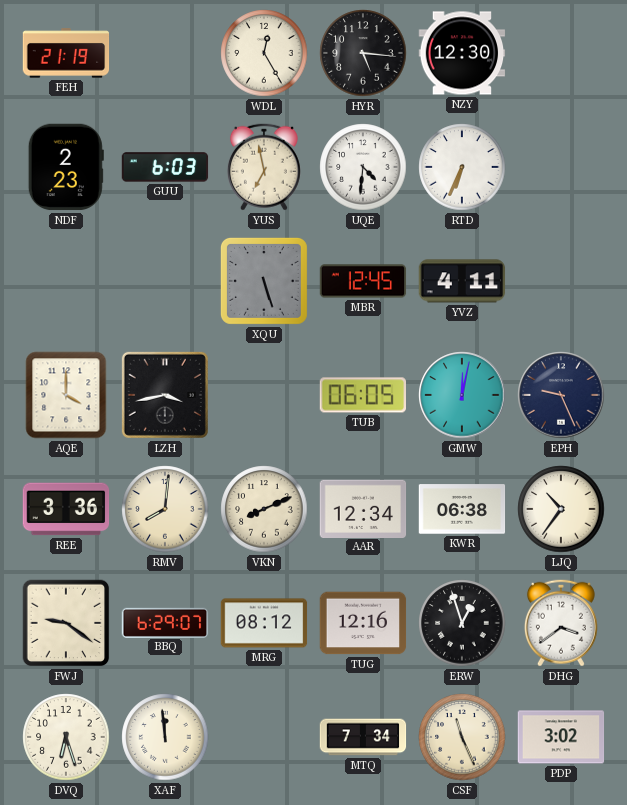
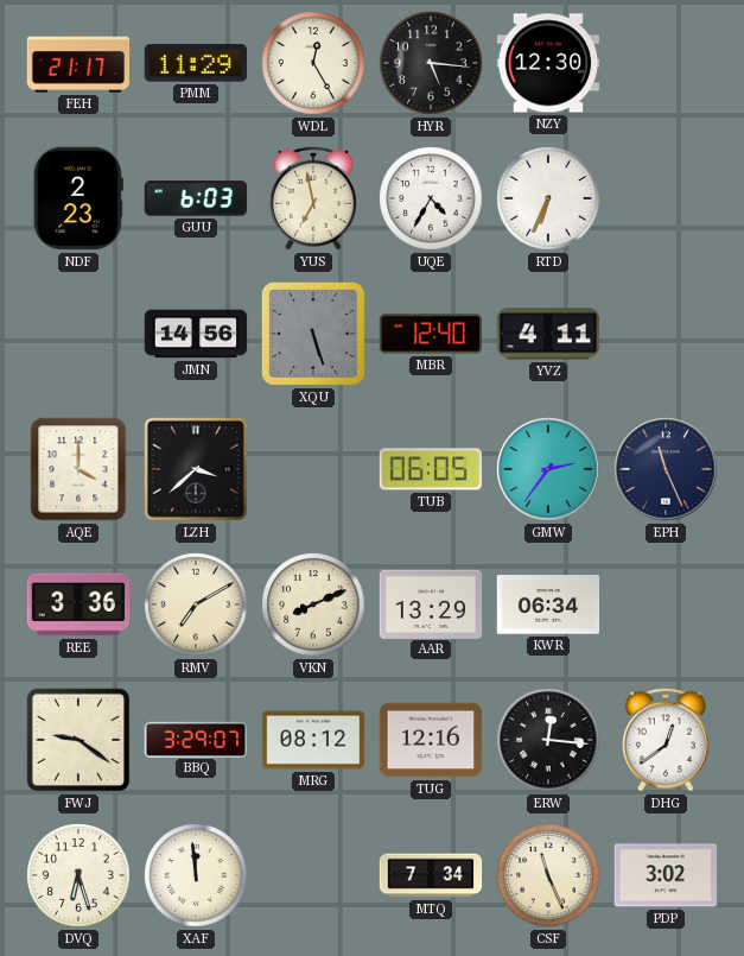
FEH: 21:19 -> 21:17
PMM: none -> 11:29
UQE: 4:31 -> 4:35
JMN: none -> 14:56
MBR: 12:45 -> 12:40
LZH: 3:43 -> 3:38
GMW: 12:02 -> 2:36
EPH: 9:26 -> 11:26
RMV: 8:01 -> 7:10
AAR: 12:34 -> 13:29
KWR: 06:38 -> 06:34
LJQ: 10:36 -> none
BBQ: 6:29 -> 3:29
ERW: 12:57 -> 12:16
DHG: 3:39 -> 12:39
